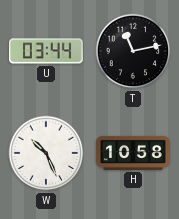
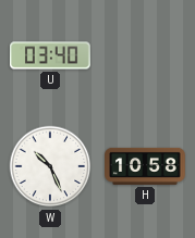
U: 03:44 -> 03:40
T: 11:13 -> none
